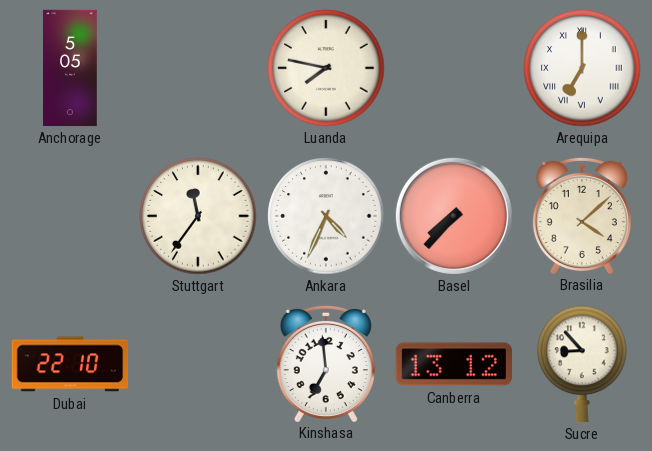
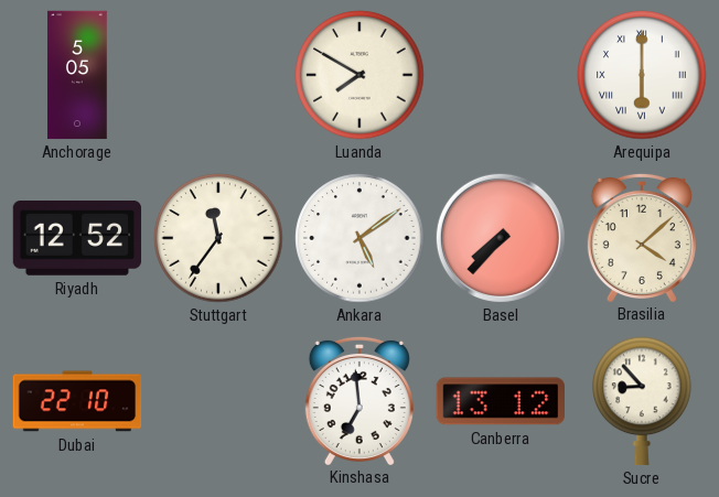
Luanda: 7:47 -> 7:50
Arequipa: 7:00 -> 6:00
Riyadh: none -> 12:52
Ankara: 4:34 -> 5:09
